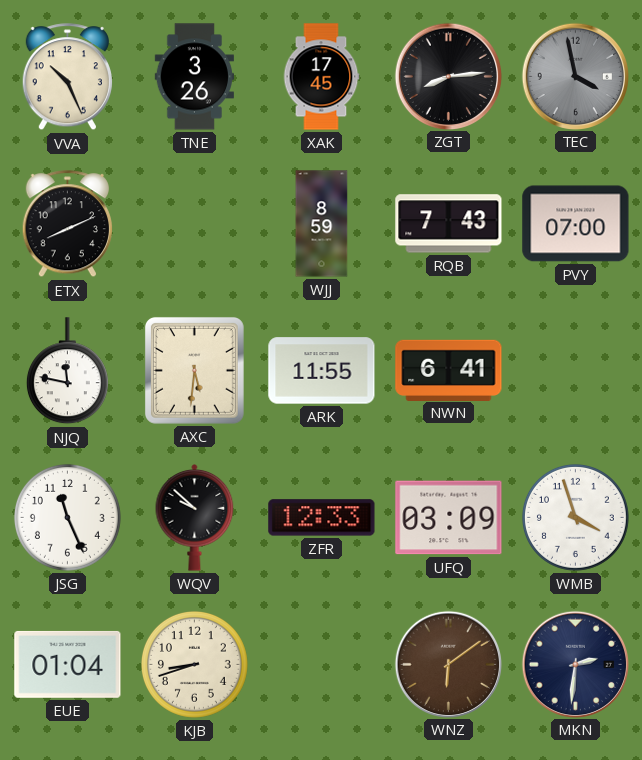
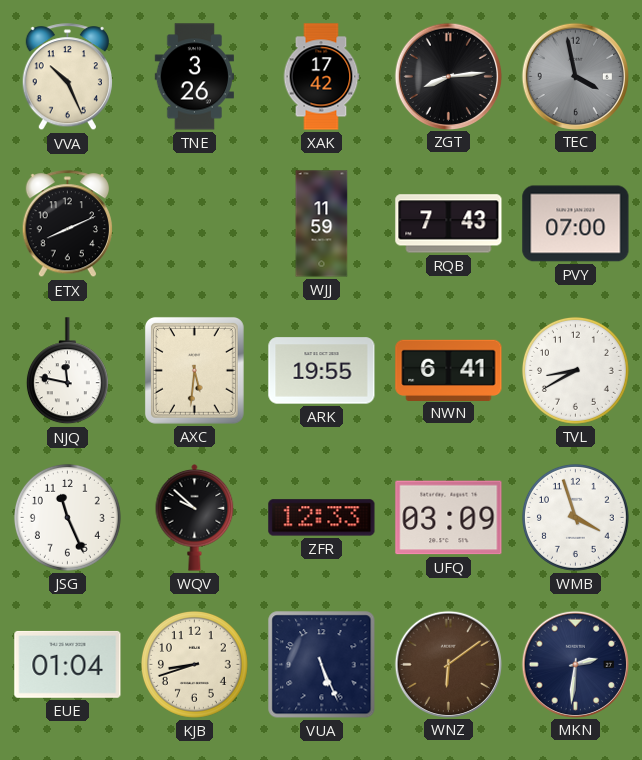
XAK: 17:45 -> 17:42
WJJ: 8:59 -> 11:59
ARK: 11:55 -> 19:55
TVL: none -> 8:40
VUA: none -> 5:26
